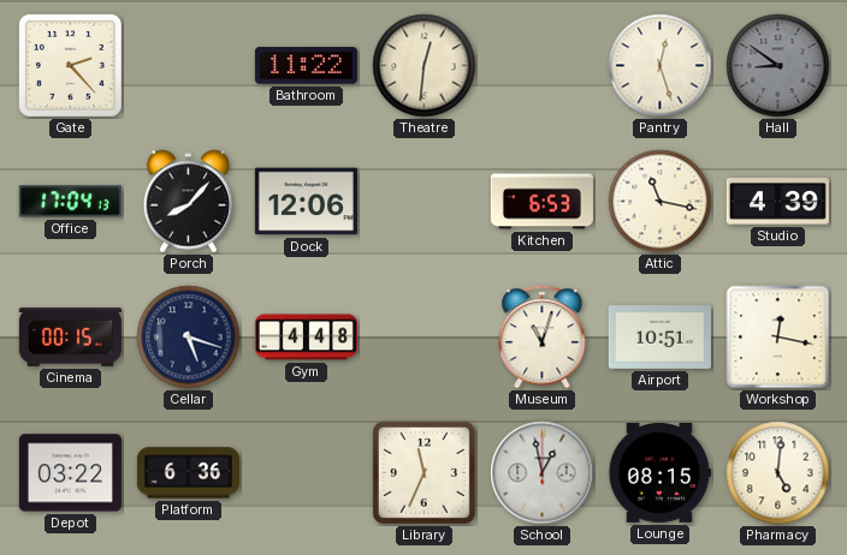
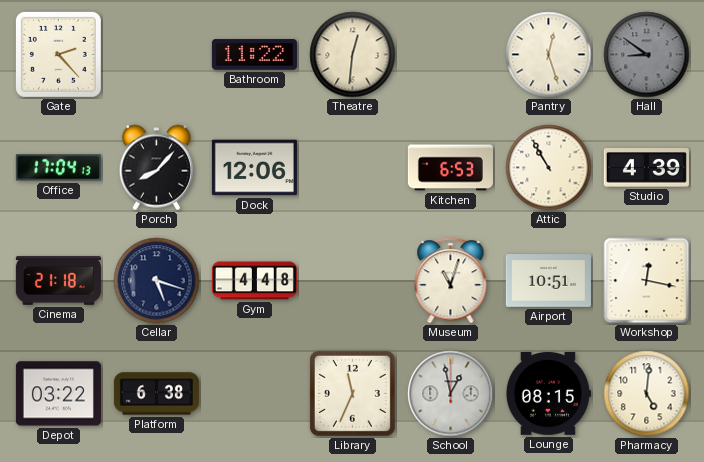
Attic: 11:17 -> 10:55
Cinema: 00:15 -> 21:18
Platform: 6:36 -> 6:38
